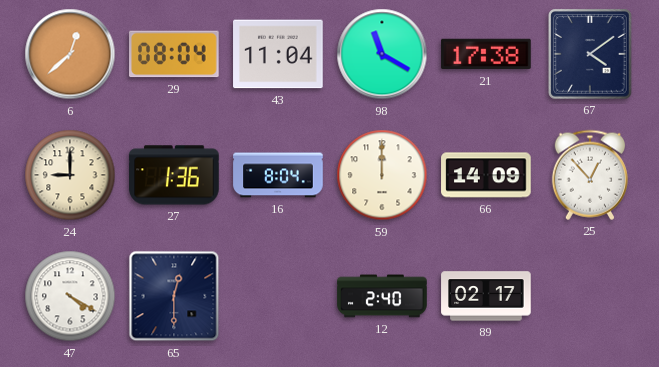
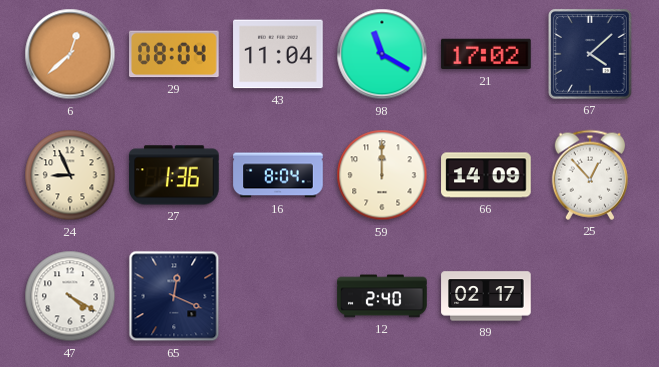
21: 17:38 -> 17:02
67: 4:09 -> 4:08
24: 9:00 -> 8:56
65: 12:30 -> 12:19
